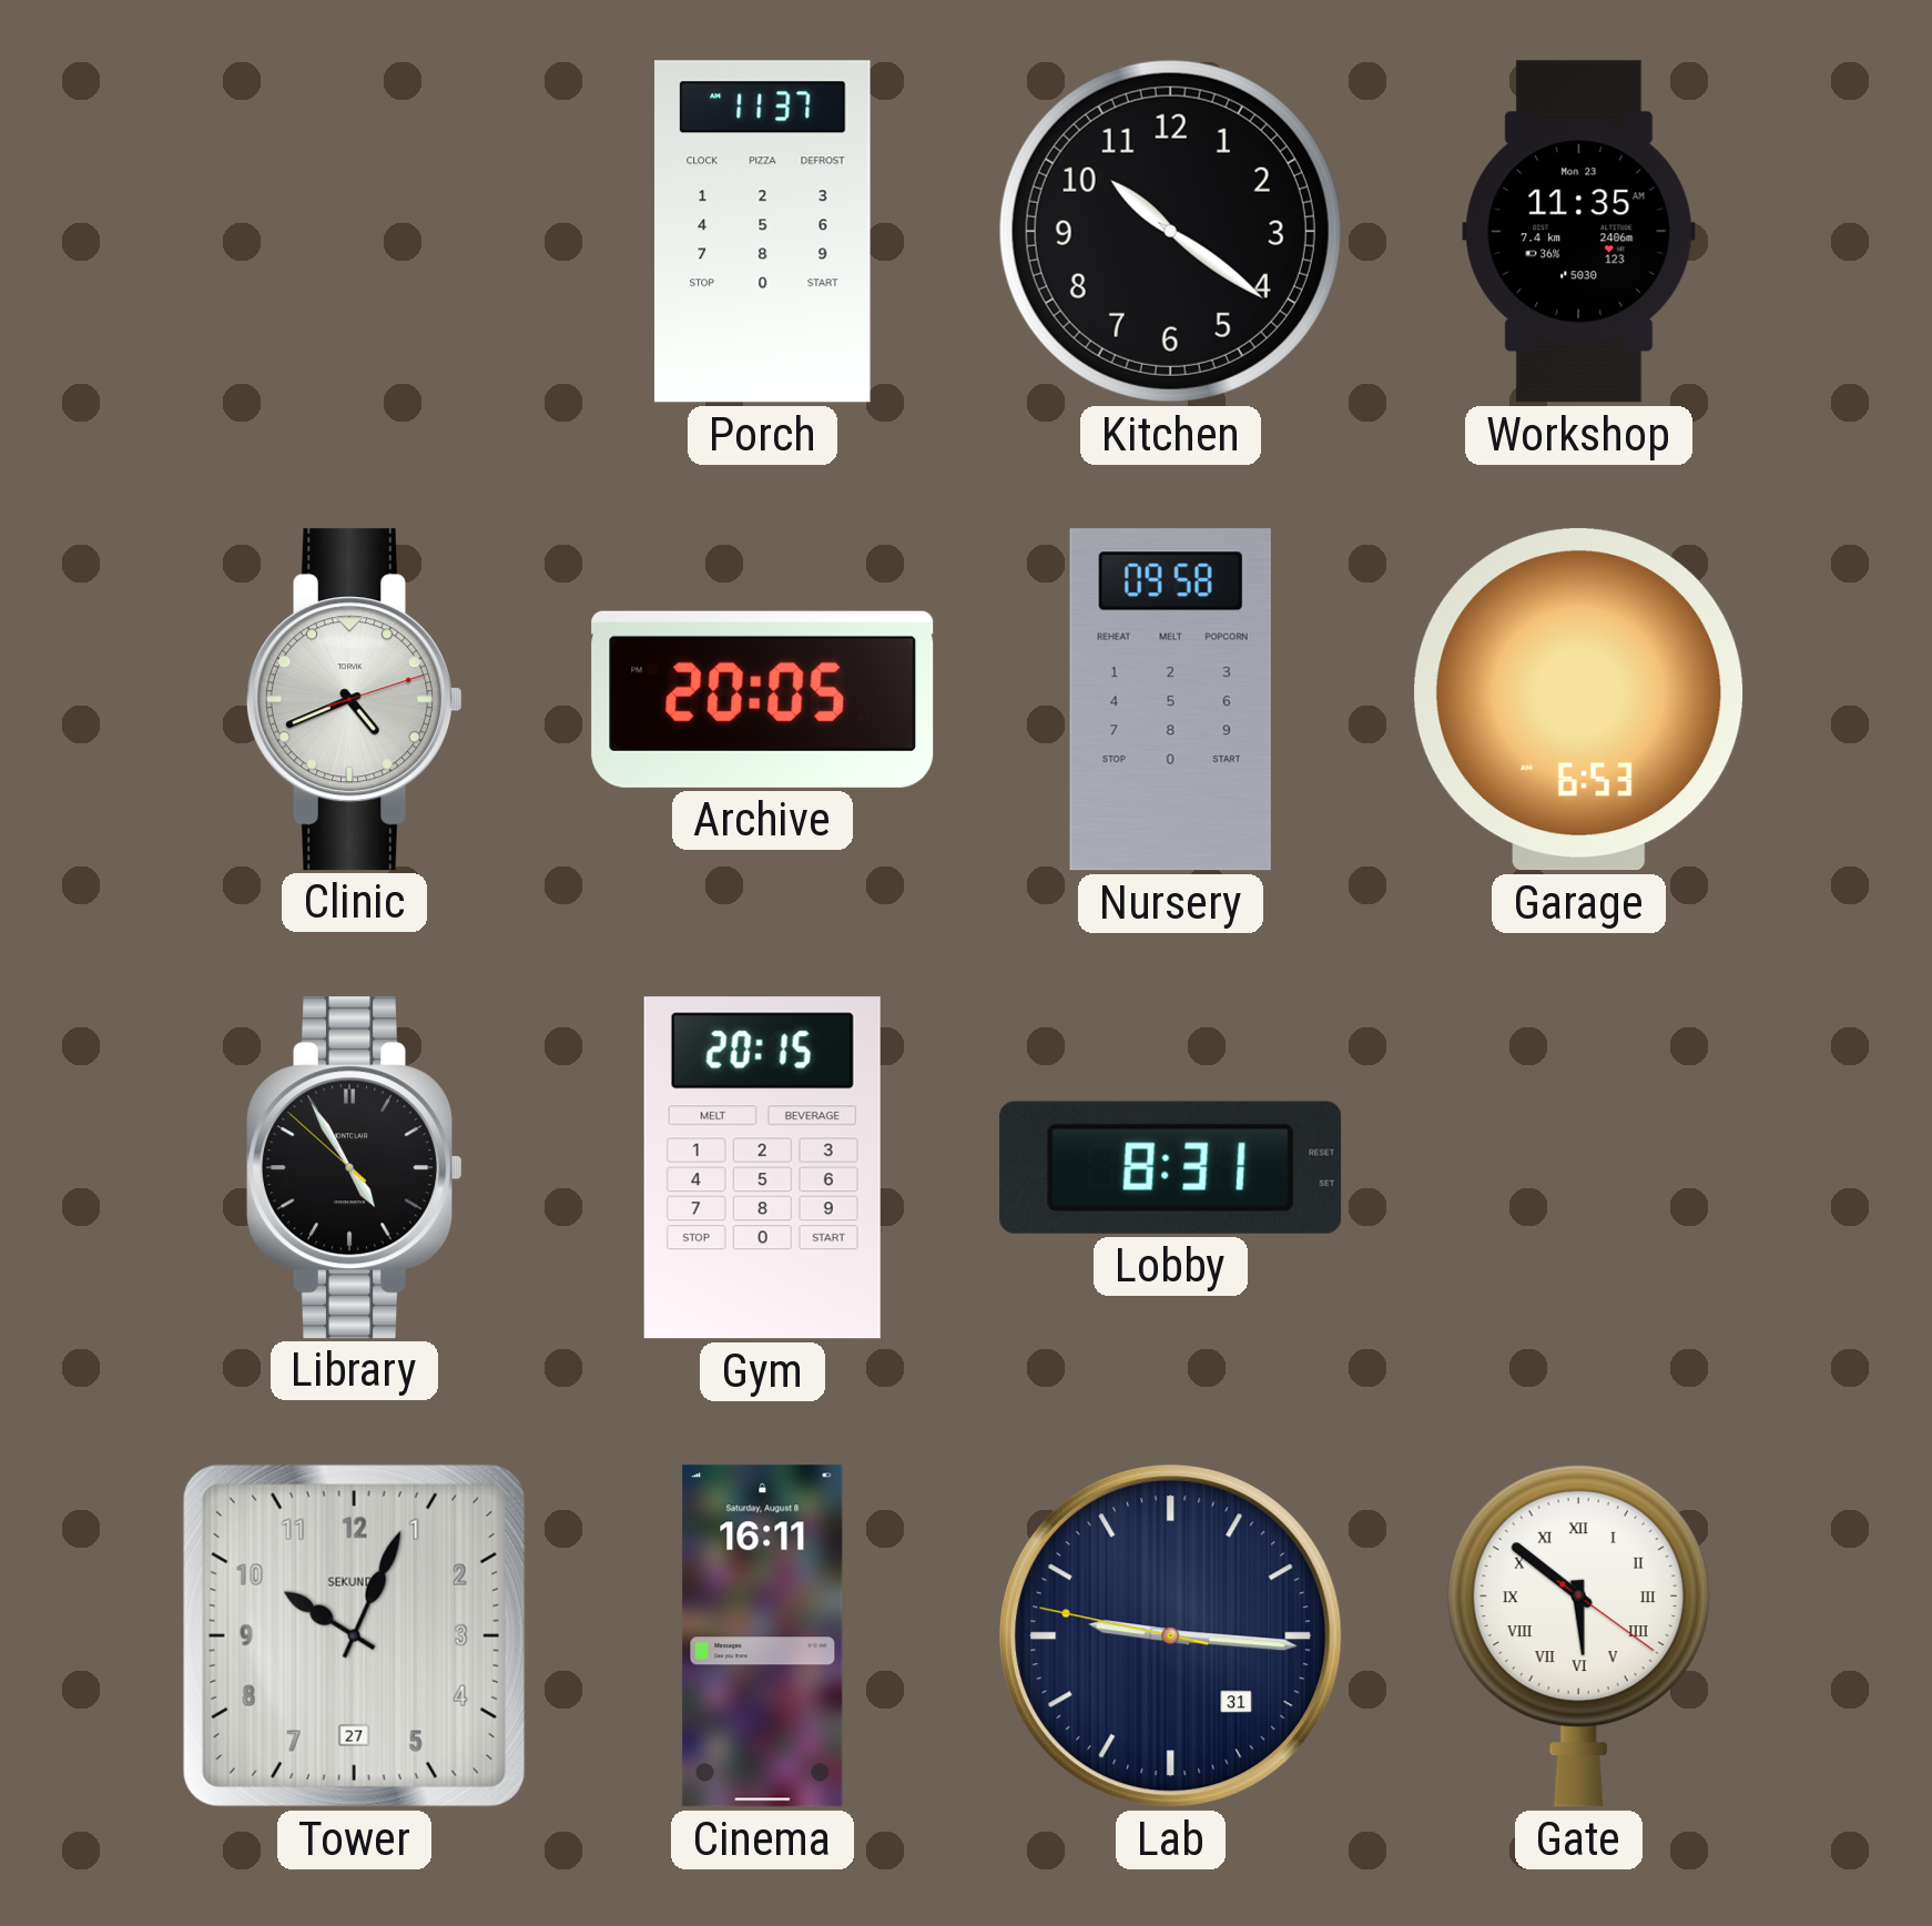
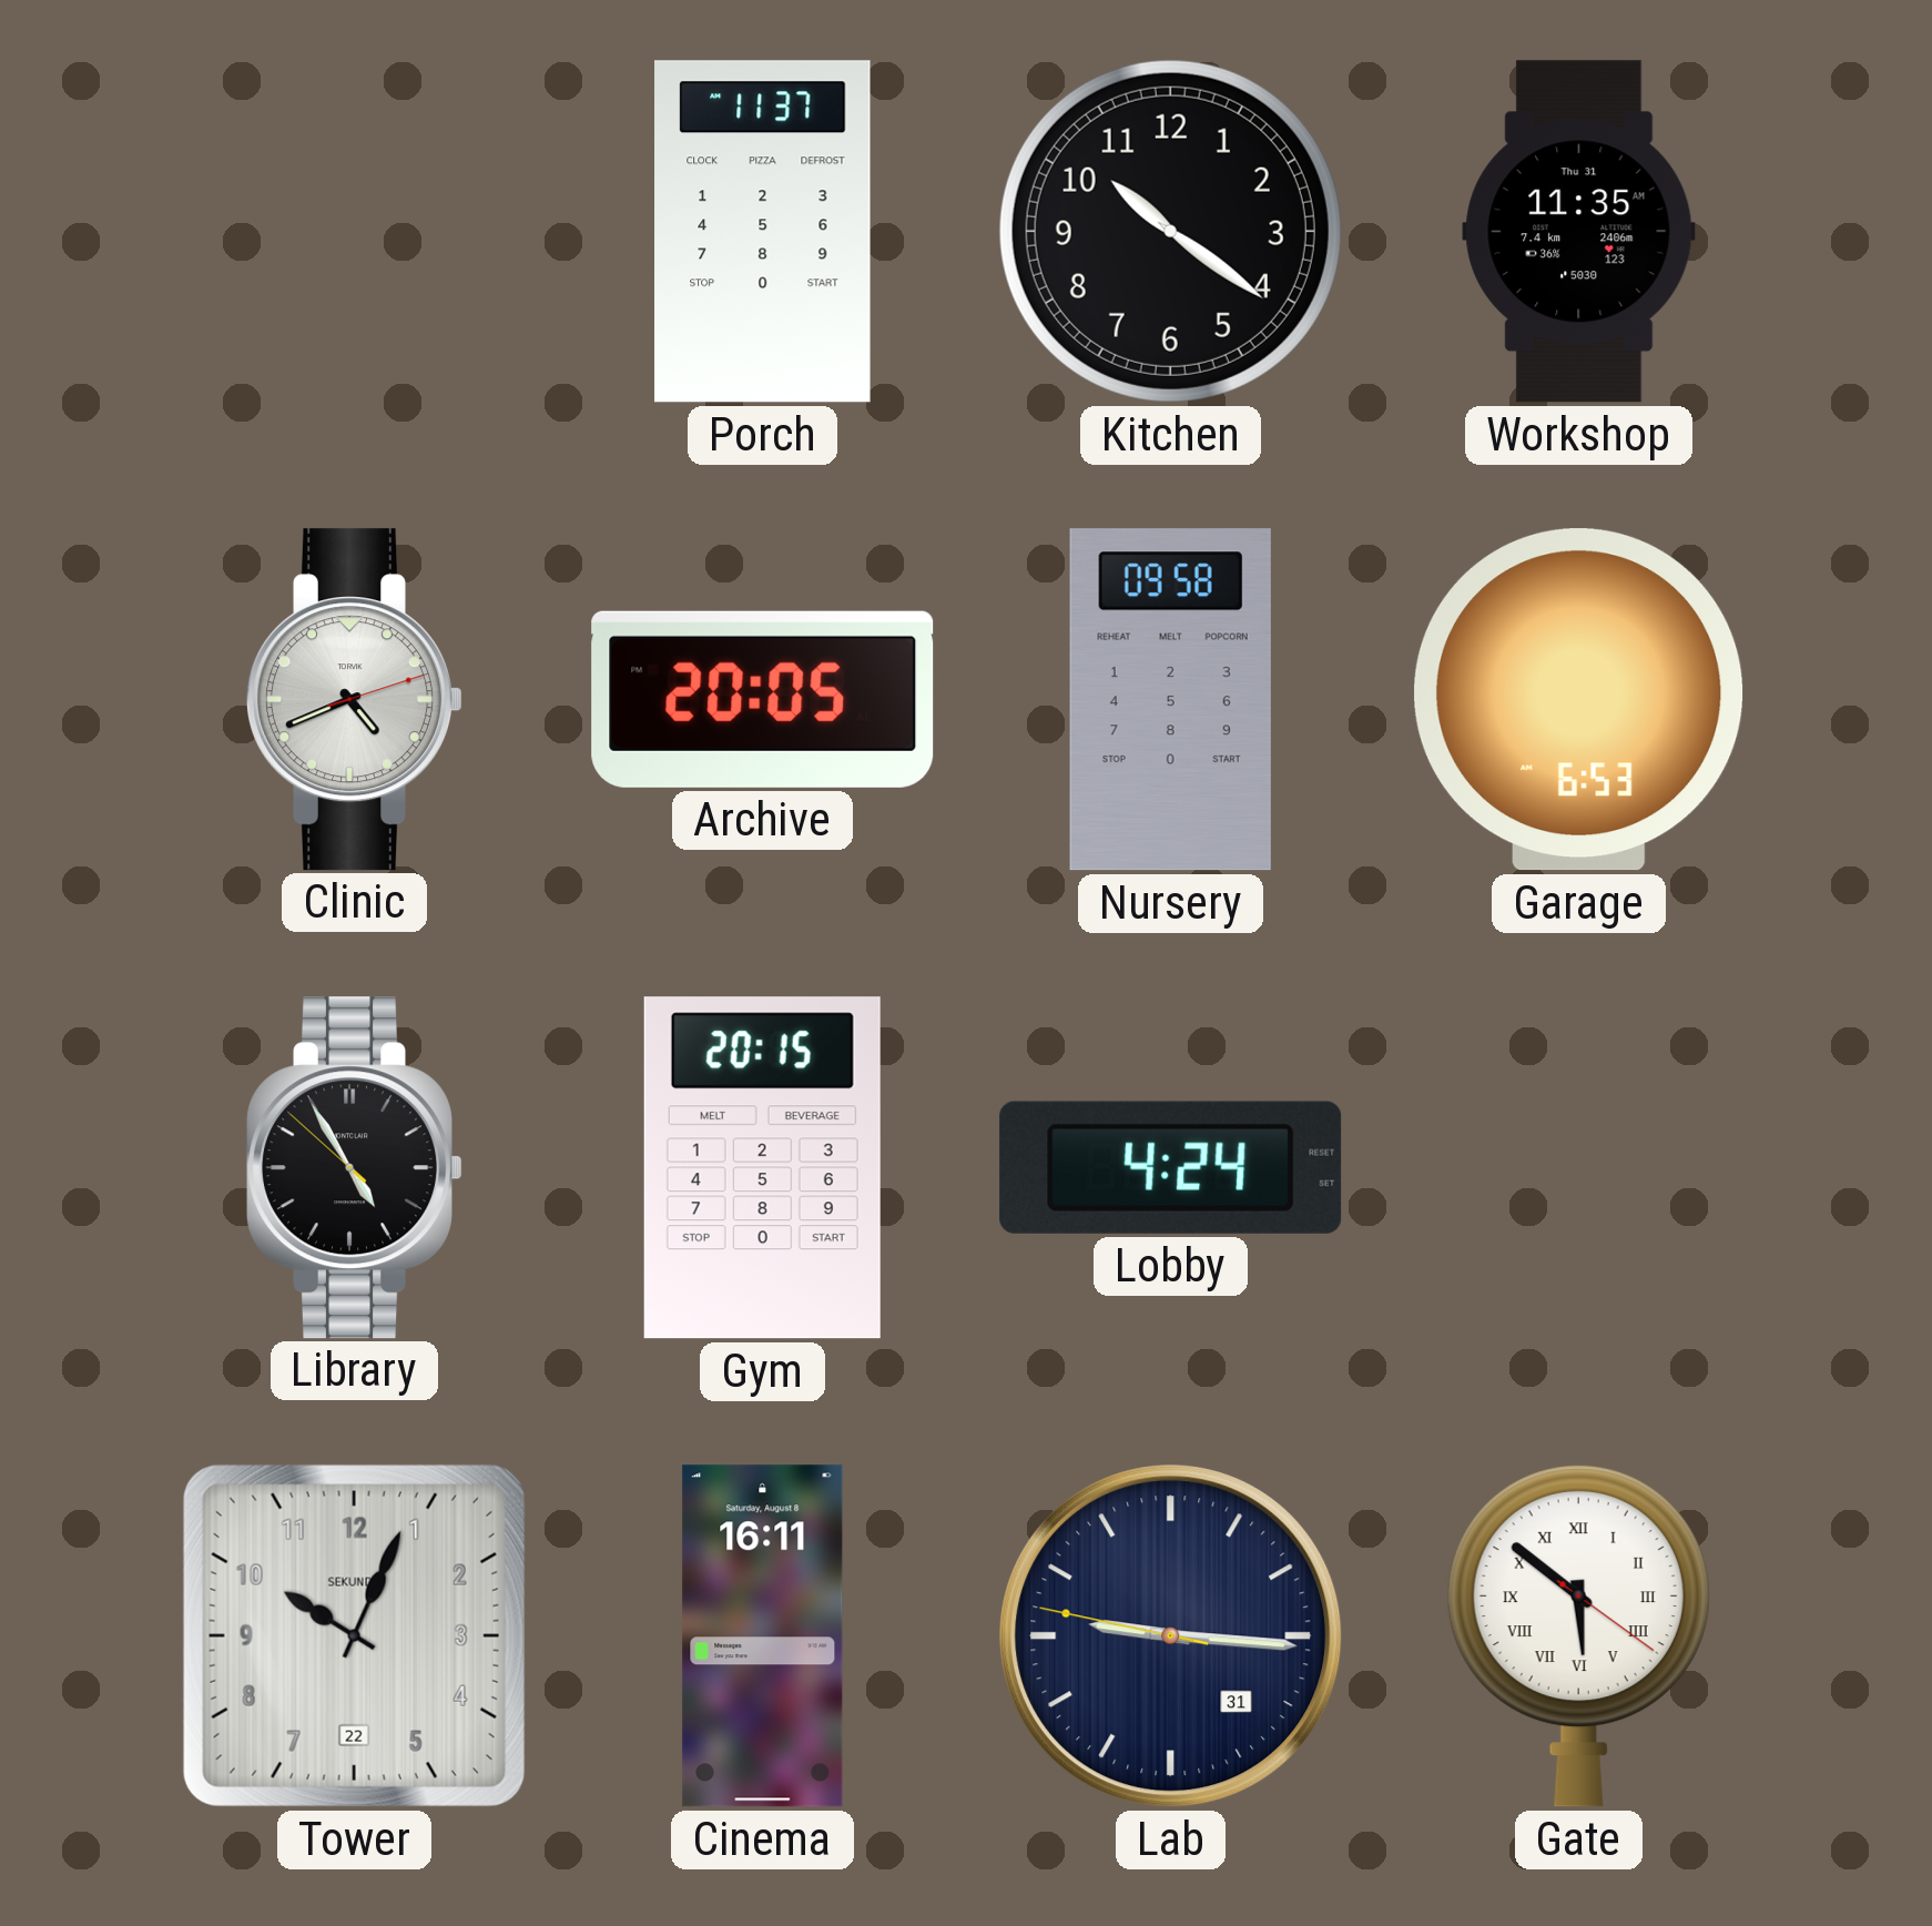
Workshop date: Mon 23 -> Thu 31
Lobby: 8:31 -> 4:24
Tower date: 27 -> 22
